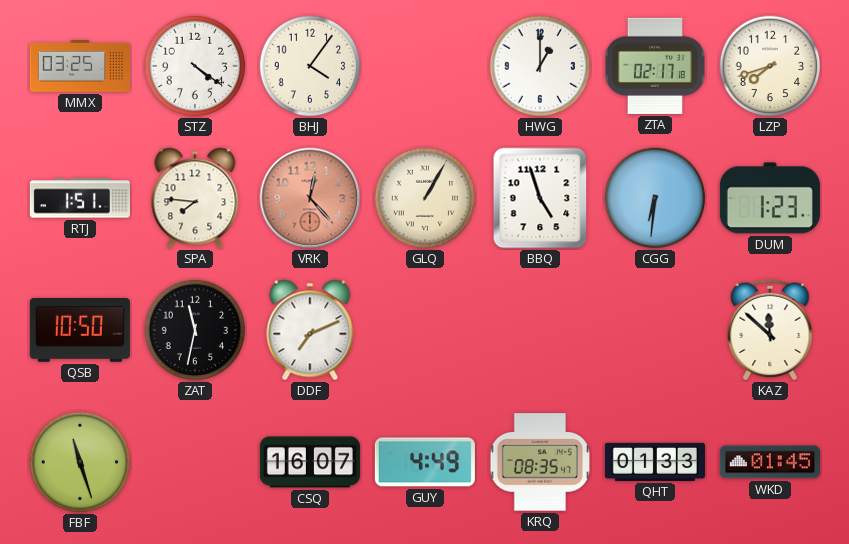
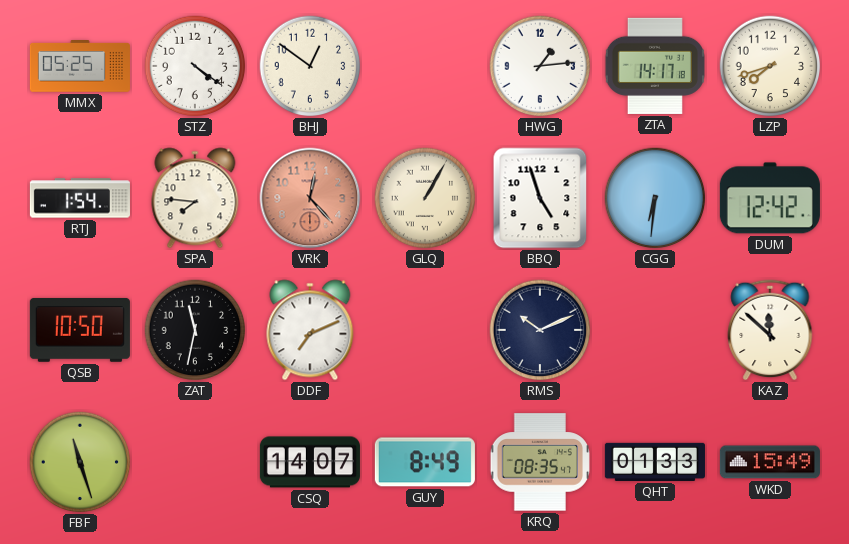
MMX: 03:25 -> 05:25
BHJ: 4:06 -> 12:51
HWG: 1:00 -> 1:14
ZTA: 02:17 -> 14:17
RTJ: 1:51 -> 1:54
DUM: 1:23 -> 12:42
RMS: none -> 10:11
CSQ: 16:07 -> 14:07
GUY: 4:49 -> 8:49
WKD: 01:45 -> 15:49
